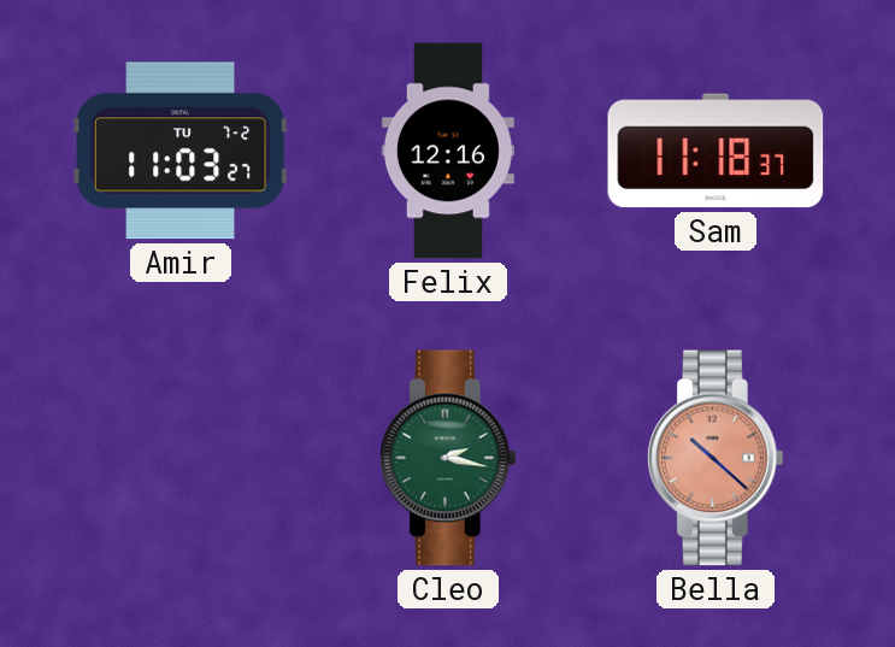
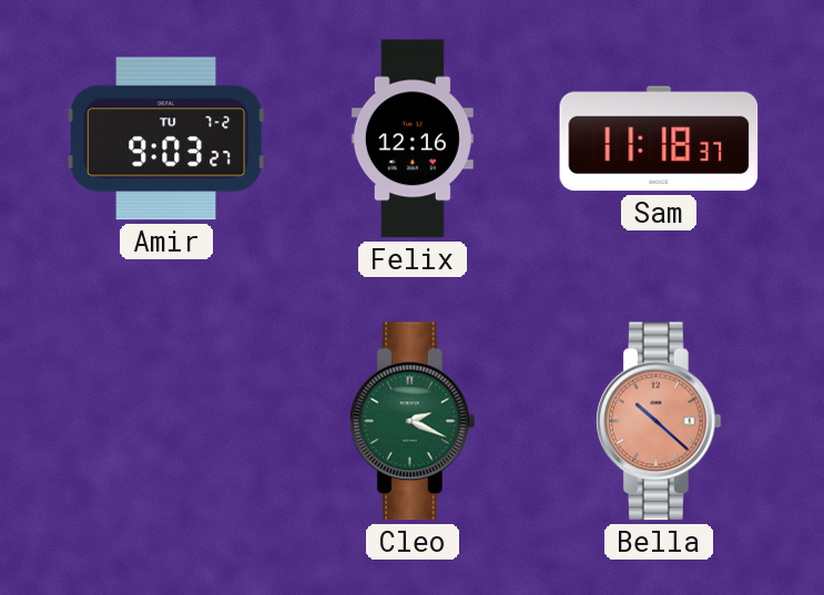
Amir: 11:03 -> 9:03
Cleo: 2:17 -> 2:19
